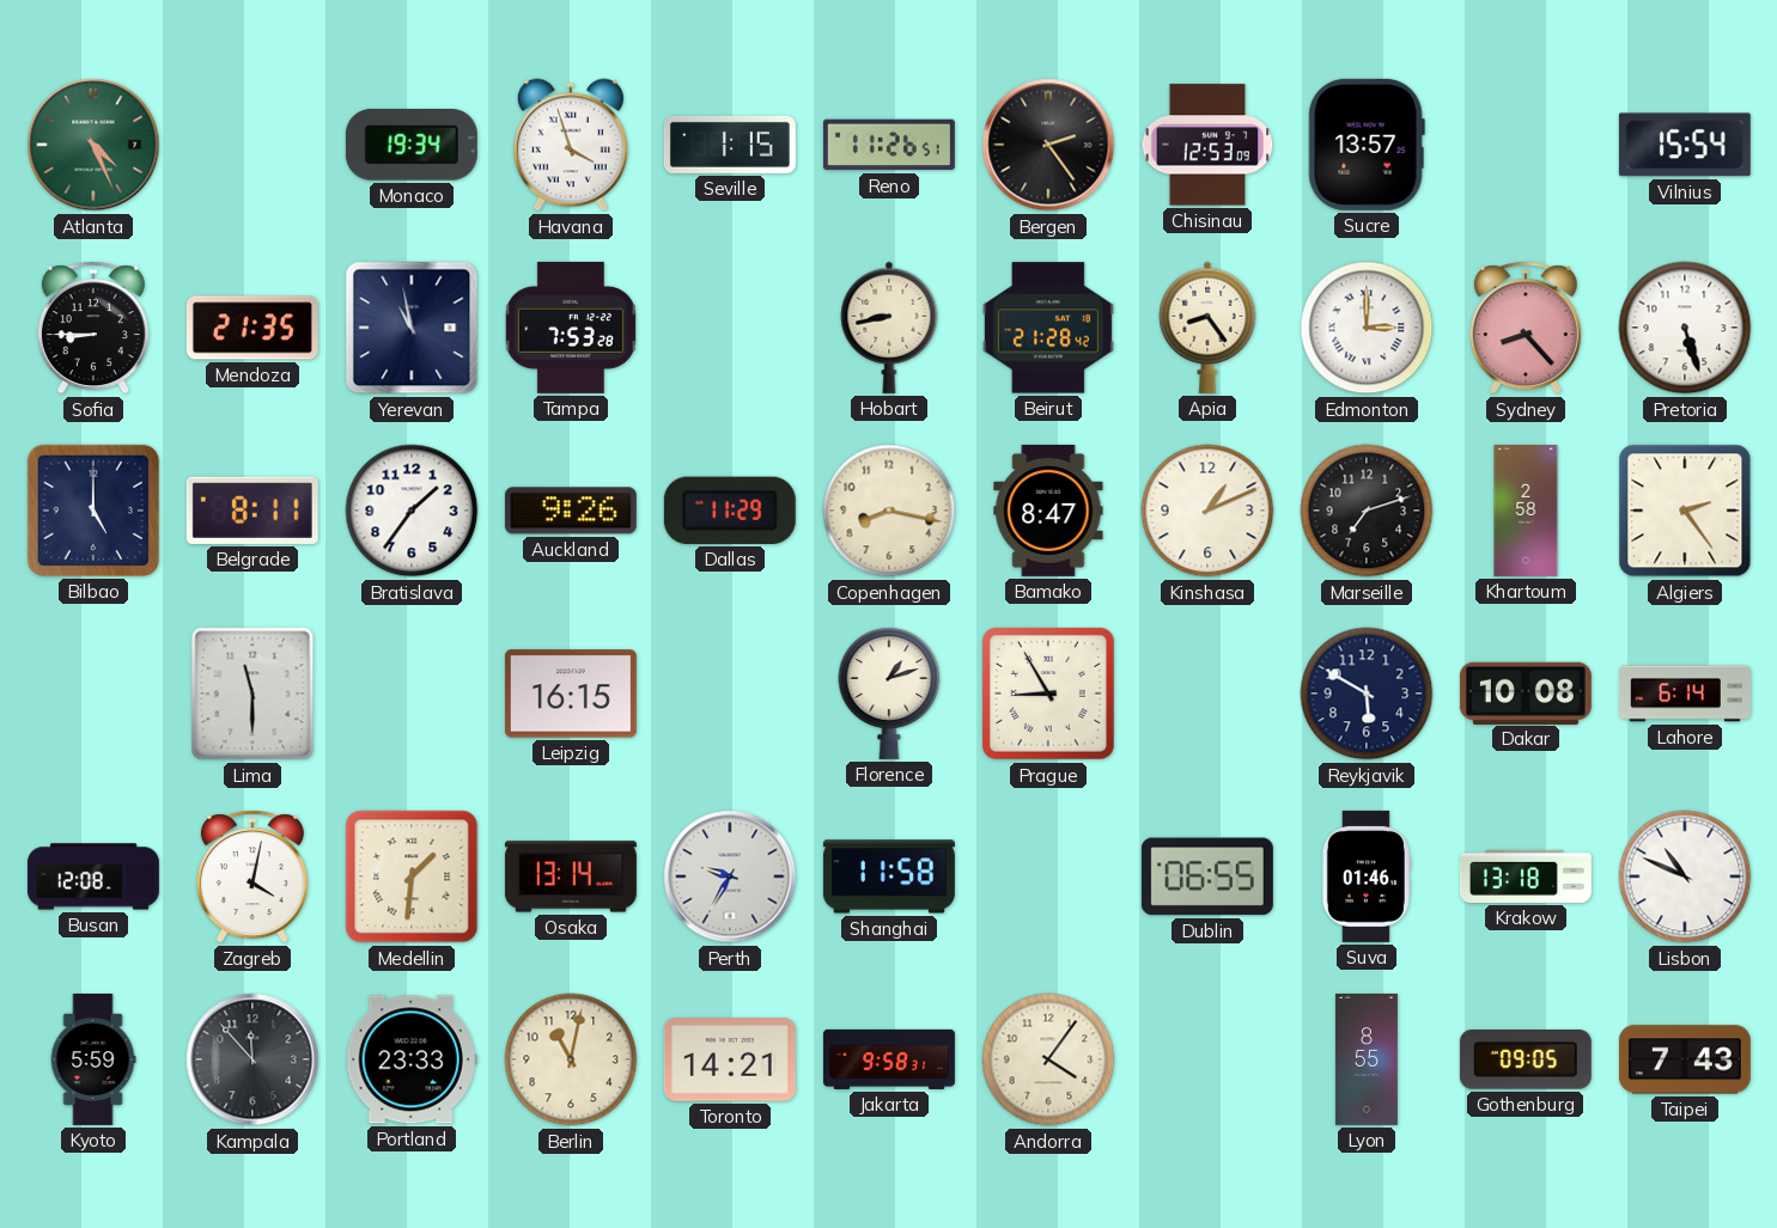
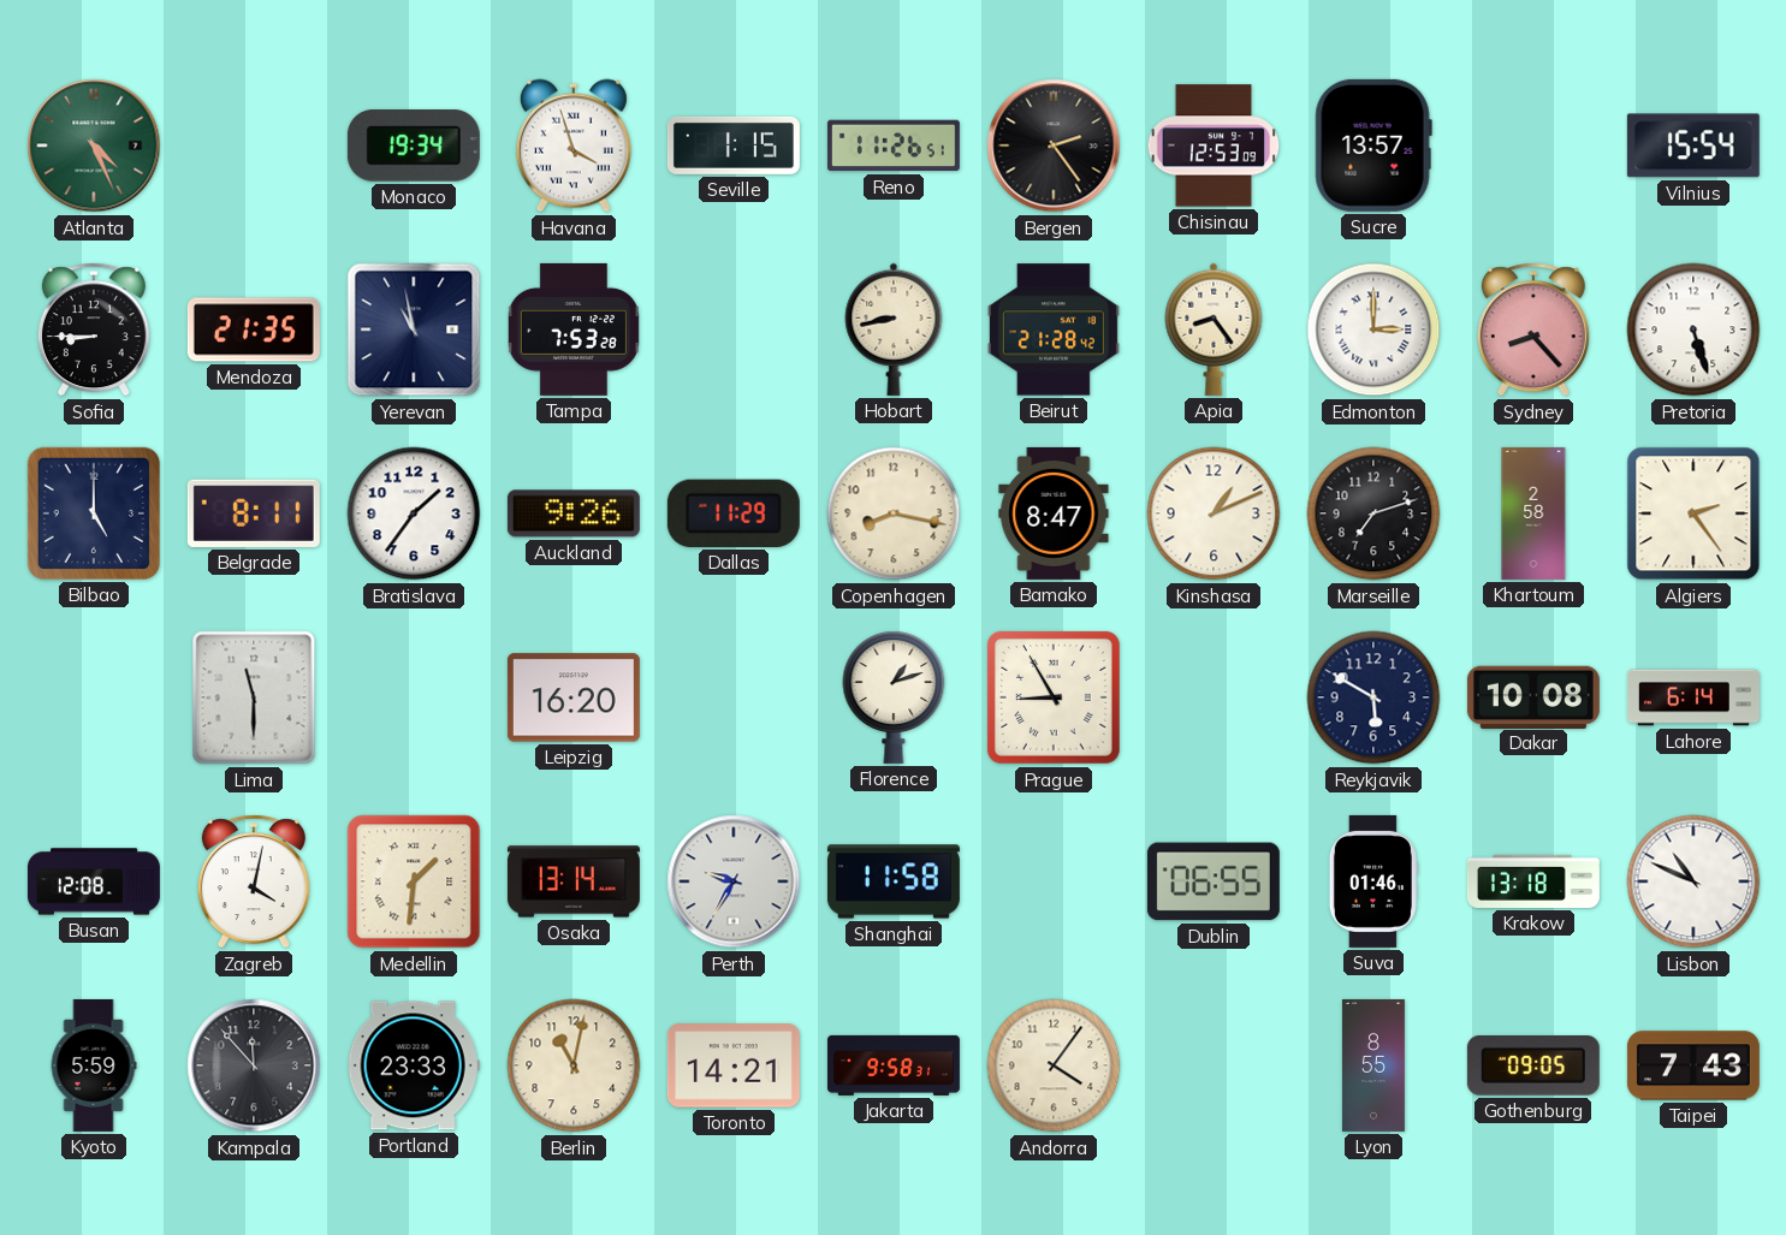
Leipzig: 16:15 -> 16:20
